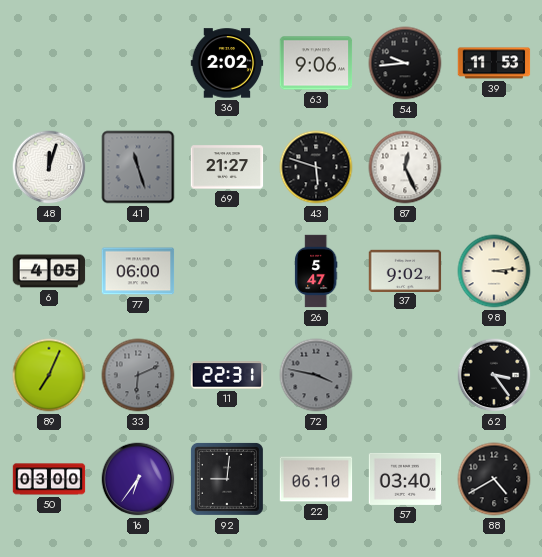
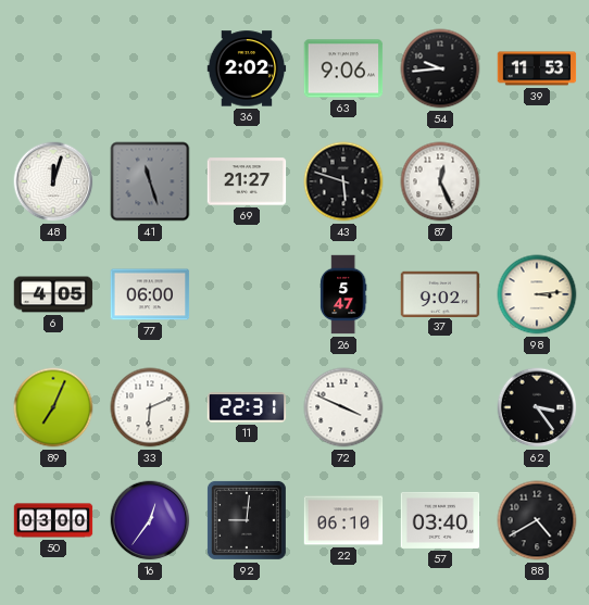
33 dial: grey -> white
72: 3:47 -> 3:49
72 dial: grey -> white
16: 6:36 -> 12:36
